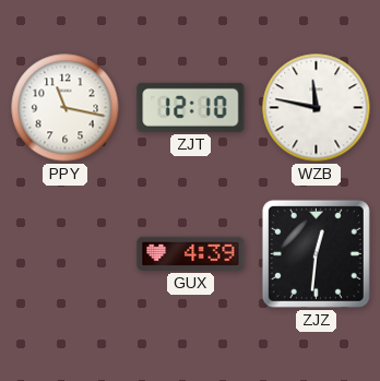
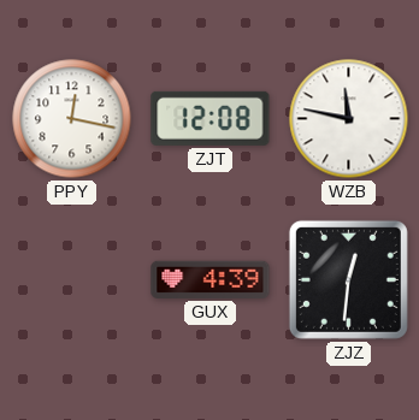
PPY: 11:17 -> 12:17
ZJT: 12:10 -> 12:08
